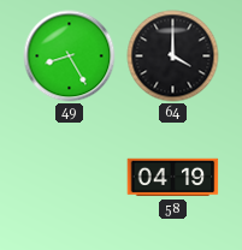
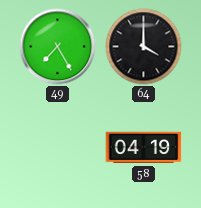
49: 8:25 -> 7:25
